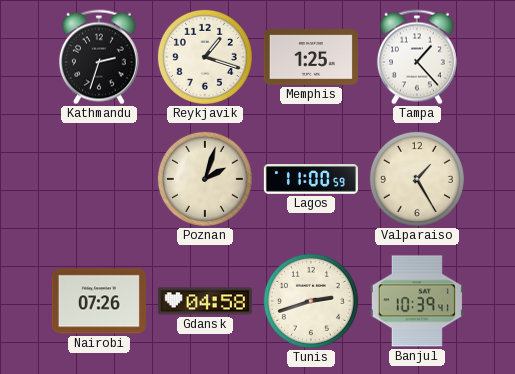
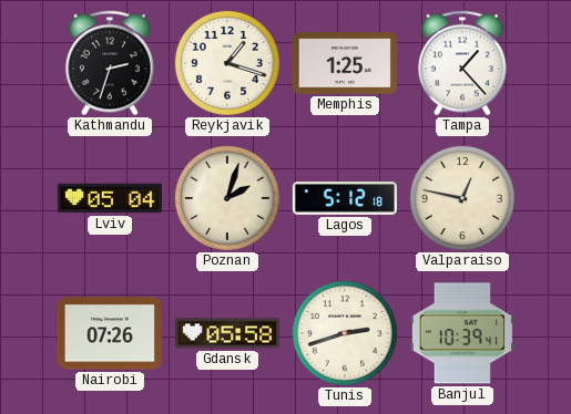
Lviv: none -> 05:04
Lagos: 11:00 -> 5:12
Valparaiso: 1:25 -> 12:47
Gdansk: 04:58 -> 05:58
